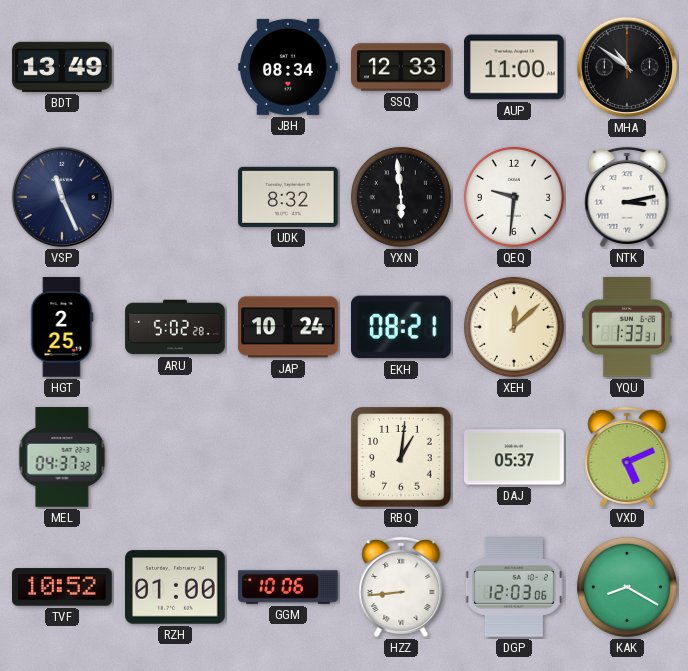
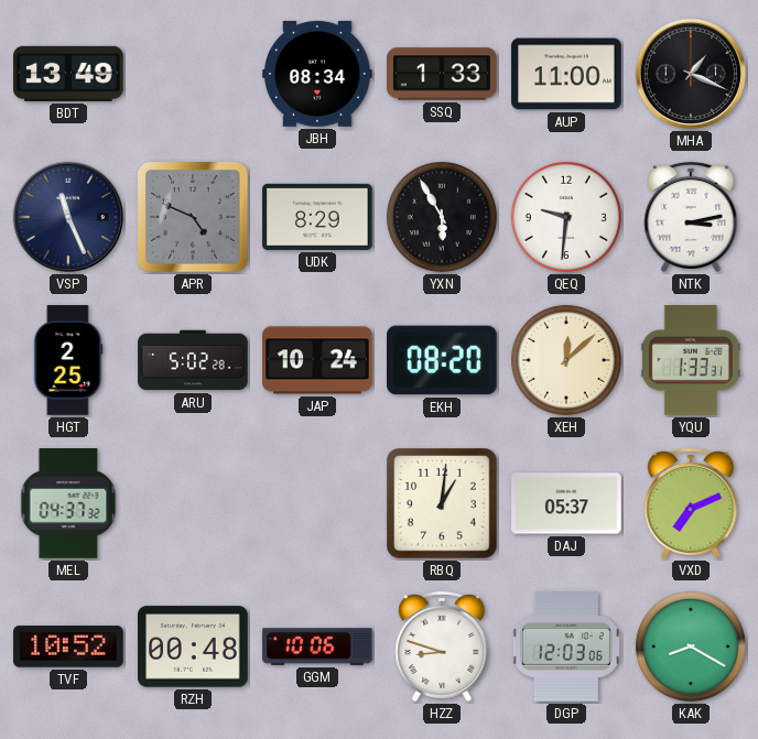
SSQ: 12:33 -> 1:33
MHA: 10:51 -> 1:19
APR: none -> 4:49
UDK: 8:32 -> 8:29
YXN: 5:59 -> 5:55
EKH: 08:21 -> 08:20
VXD: 5:11 -> 7:11
RZH: 01:00 -> 00:48
HZZ: 8:44 -> 8:48
